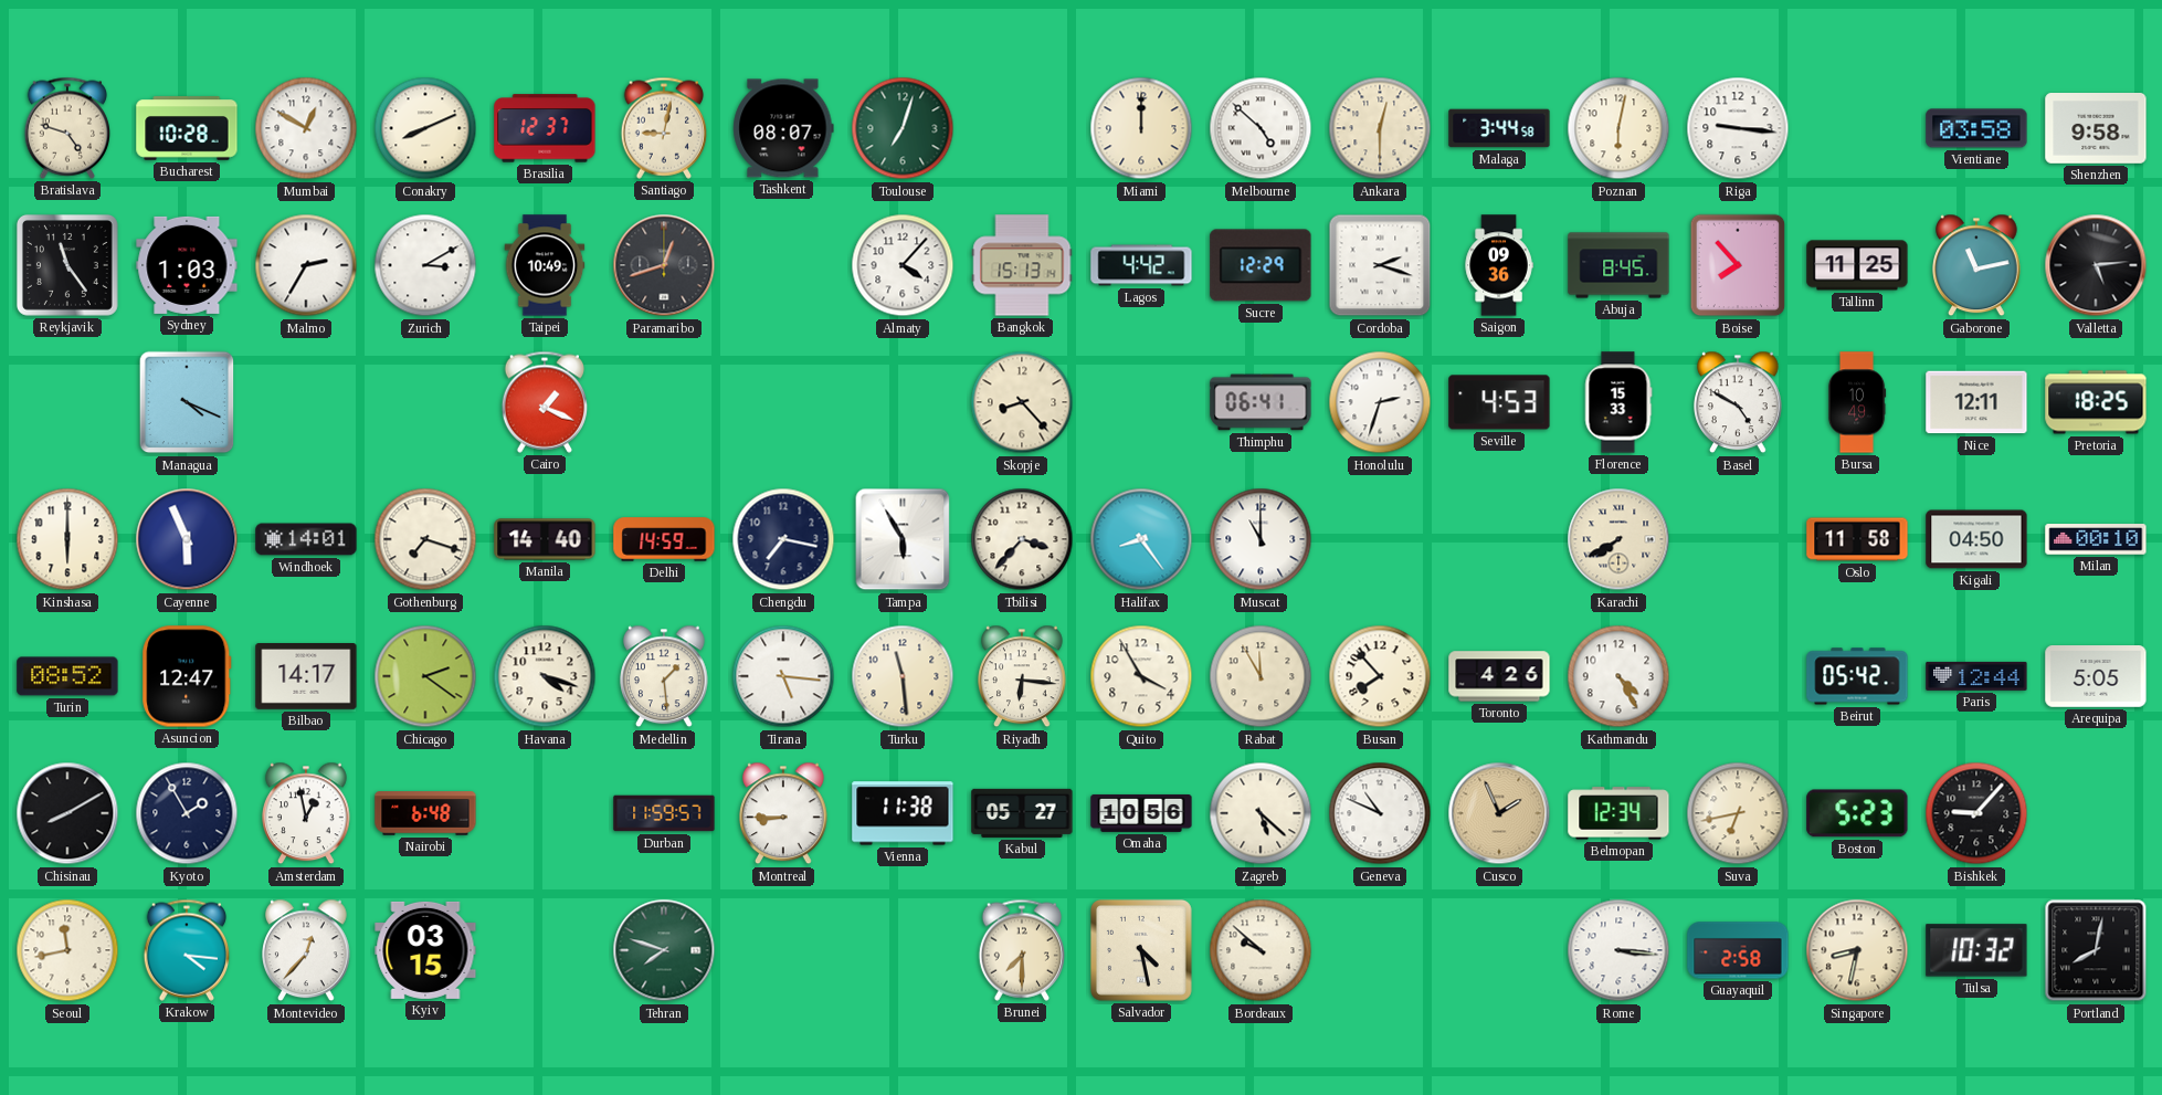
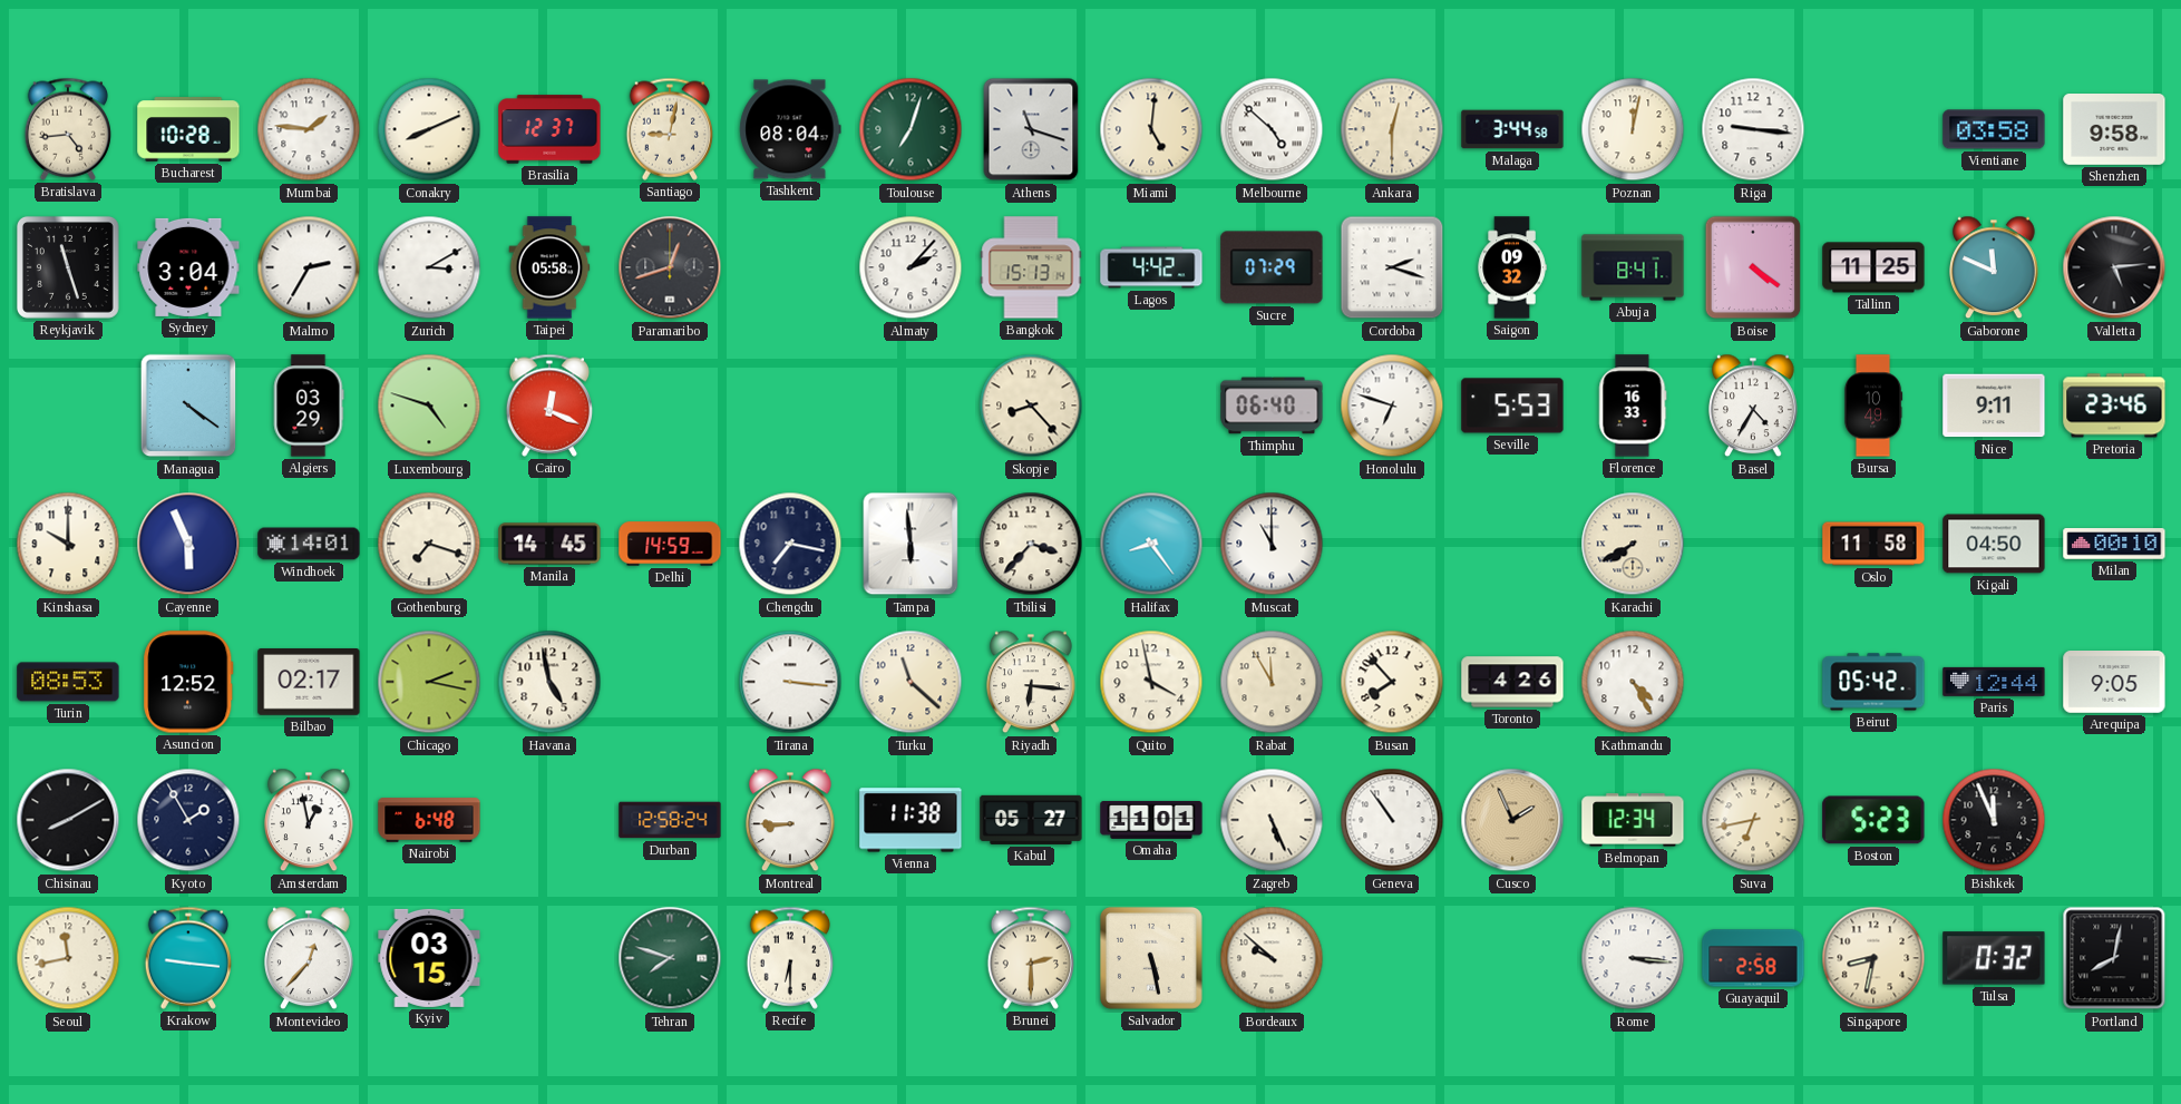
Bratislava: 4:48 -> 4:44
Mumbai: 12:50 -> 1:46
Tashkent: 08:07 -> 08:04
Athens: none -> 11:18
Miami: 12:00 -> 5:01
Poznan: 6:02 -> 12:02
Reykjavik: 11:24 -> 11:27
Sydney: 1:03 -> 3:04
Taipei: 10:49 -> 05:58
Almaty: 4:07 -> 2:07
Sucre: 12:29 -> 07:29
Saigon: 09:36 -> 09:32
Abuja: 8:45 -> 8:41
Boise: 7:53 -> 4:21
Gaborone: 11:13 -> 11:49
Managua: 4:19 -> 4:21
Algiers: none -> 03:29
Luxembourg: none -> 4:48
Cairo: 1:19 -> 12:19
Thimphu: 06:41 -> 06:40
Honolulu: 2:33 -> 6:48
Seville: 4:53 -> 5:53
Florence: 15:33 -> 16:33
Basel: 4:50 -> 4:35
Nice: 12:11 -> 9:11
Pretoria: 18:25 -> 23:46
Kinshasa: 6:00 -> 10:00
Manila: 14:40 -> 14:45
Tampa: 5:55 -> 5:59
Turin: 08:52 -> 08:53
Asuncion: 12:47 -> 12:52
Bilbao: 14:17 -> 02:17
Chicago: 2:21 -> 2:17
Havana: 4:18 -> 4:58
Medellin: 1:29 -> none
Tirana: 5:16 -> 3:16
Turku: 11:29 -> 11:22
Quito: 3:55 -> 3:58
Arequipa: 5:05 -> 9:05
Durban: 11:59 -> 12:58
Omaha: 10:56 -> 11:01
Zagreb: 5:22 -> 5:26
Geneva: 10:49 -> 10:54
Bishkek: 9:07 -> 11:56
Krakow: 4:16 -> 9:16
Recife: none -> 6:30
Brunei: 7:30 -> 2:30
Salvador: 4:28 -> 5:28
Tulsa: 10:32 -> 0:32
